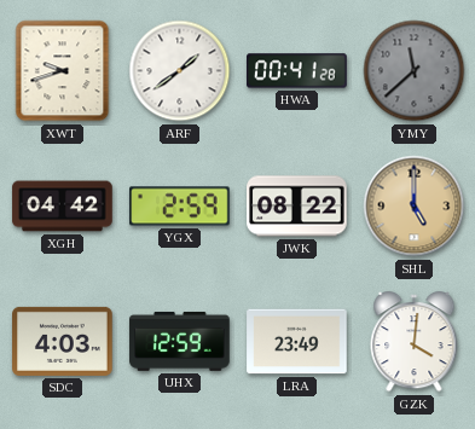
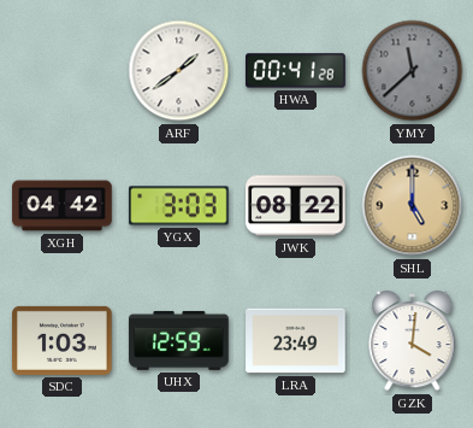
XWT: 9:42 -> none
YGX: 2:59 -> 3:03
SDC: 4:03 -> 1:03
